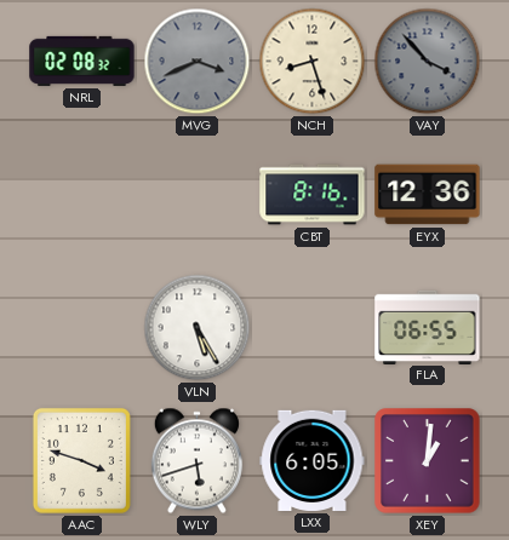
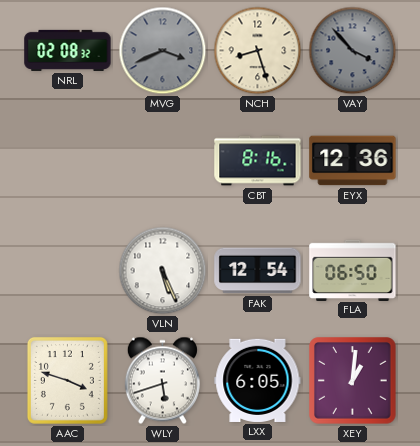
VLN: 5:25 -> 5:26
FAK: none -> 12:54
FLA: 06:55 -> 06:50
